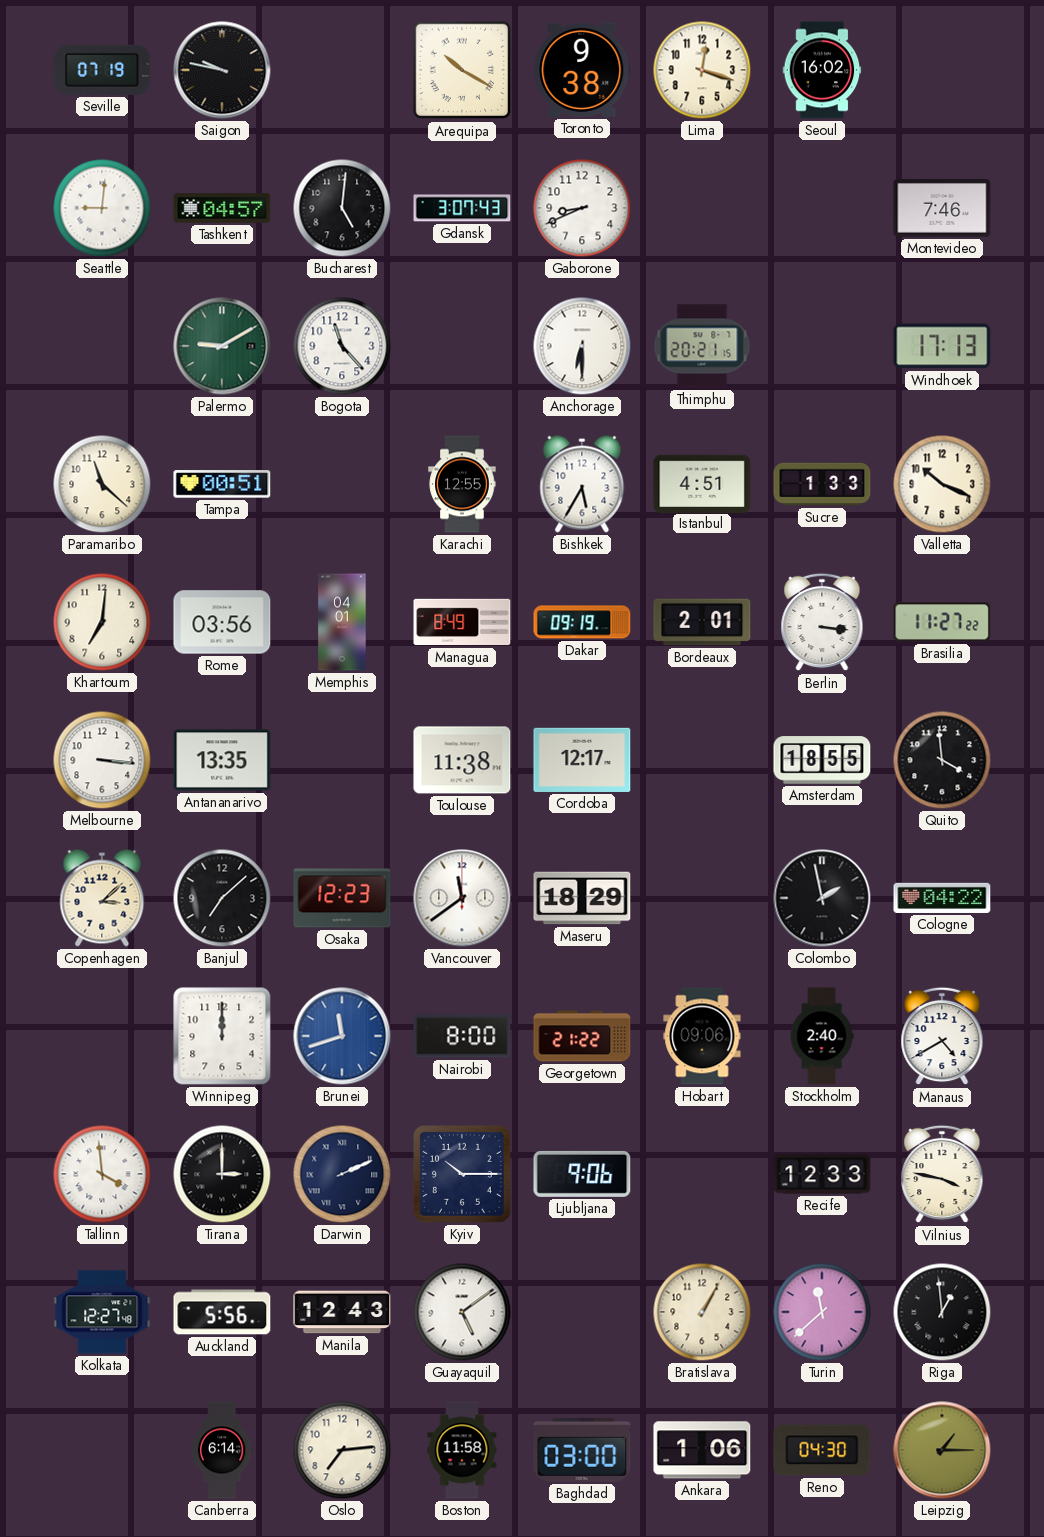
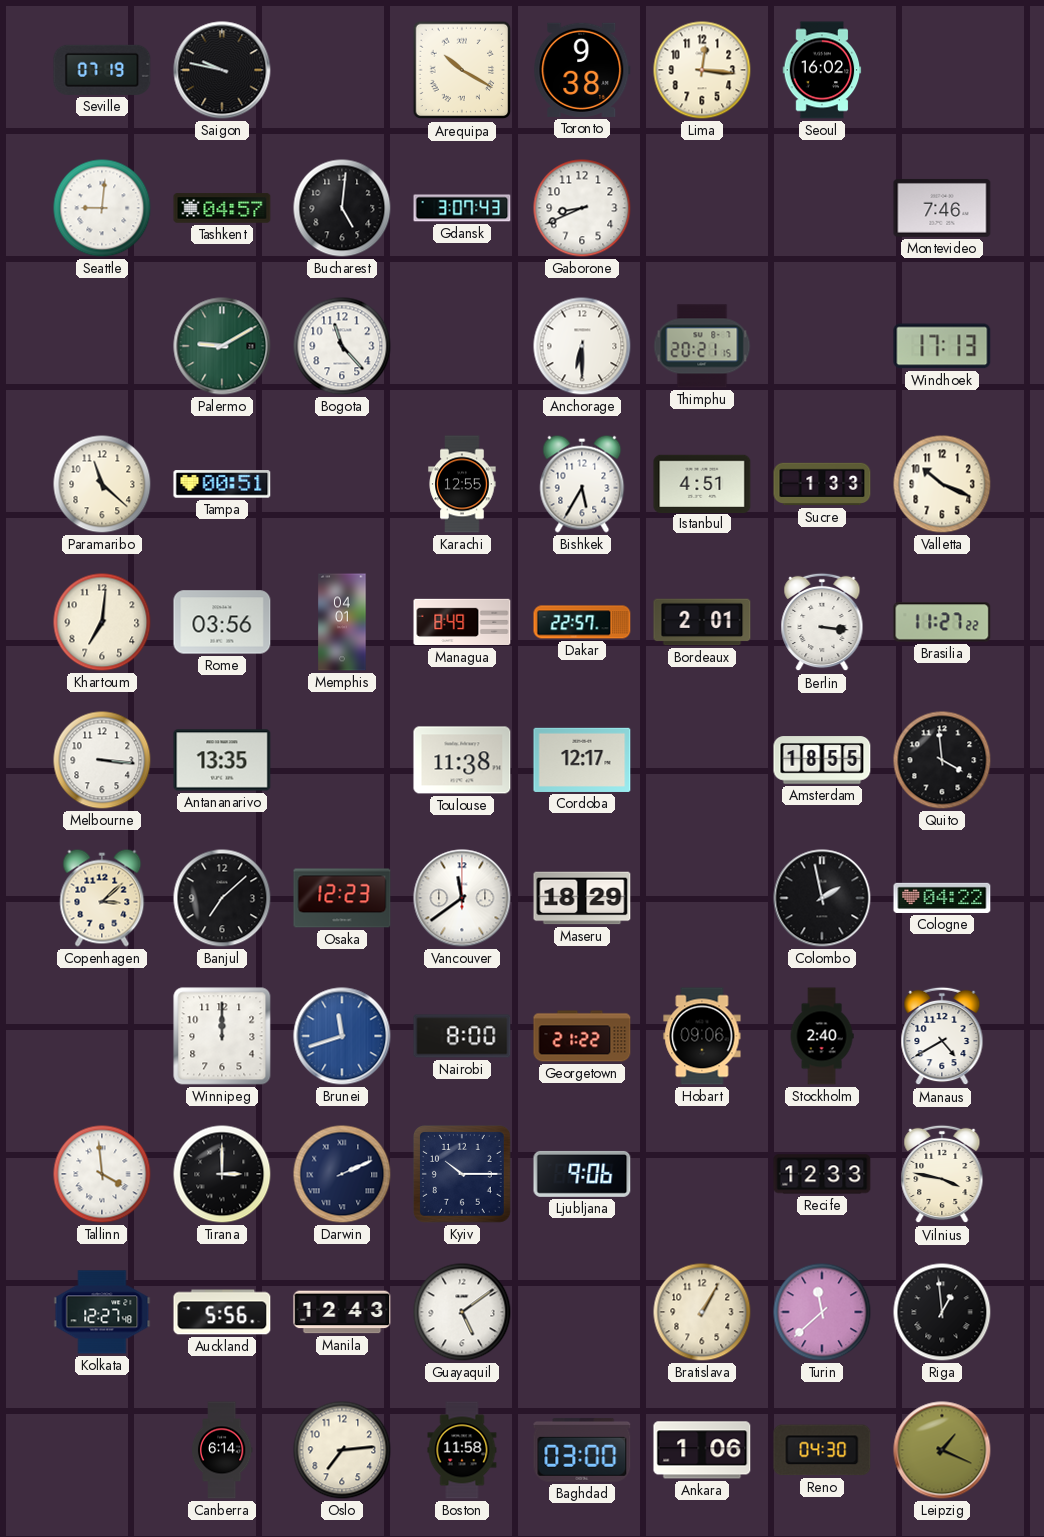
Lima: 12:18 -> 12:16
Dakar: 09:19 -> 22:57
Leipzig: 1:15 -> 1:19
